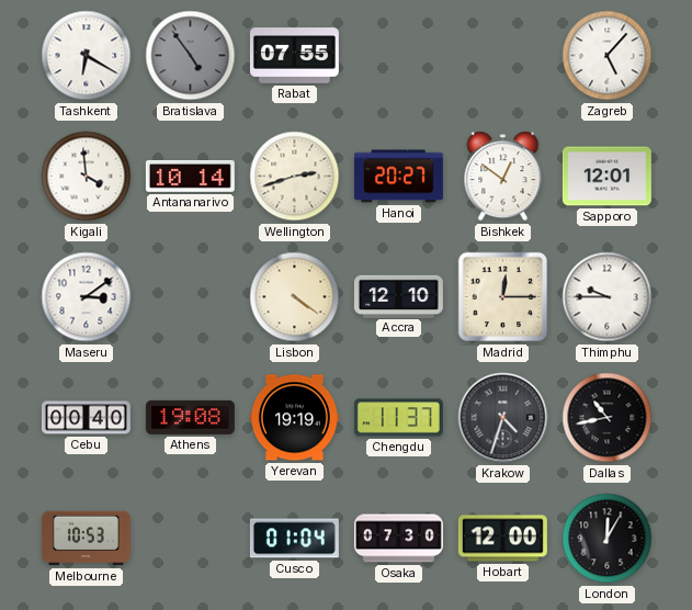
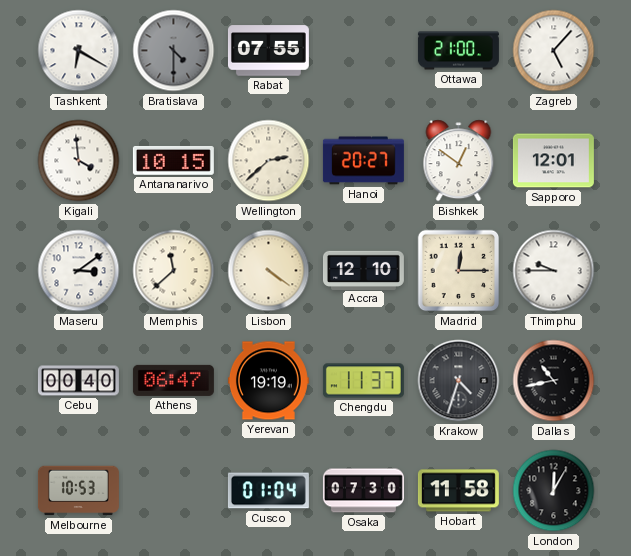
Bratislava: 4:54 -> 4:30
Ottawa: none -> 21:00
Antananarivo: 10:14 -> 10:15
Wellington: 2:42 -> 2:38
Memphis: none -> 11:38
Athens: 19:08 -> 06:47
Hobart: 12:00 -> 11:58
